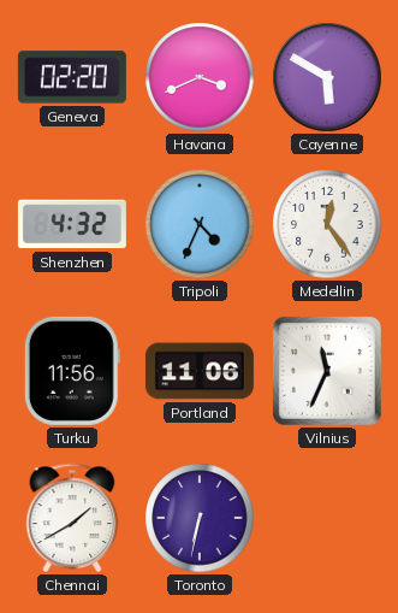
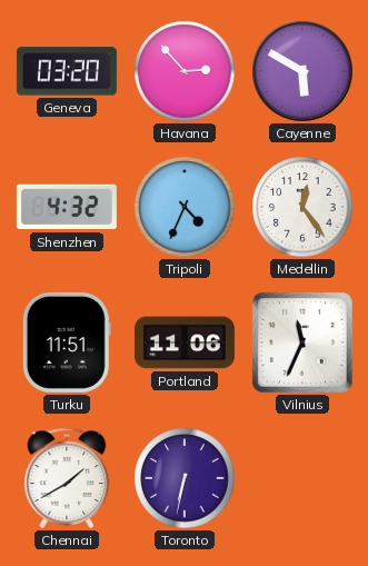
Geneva: 02:20 -> 03:20
Havana: 3:41 -> 2:53
Turku: 11:56 -> 11:51
